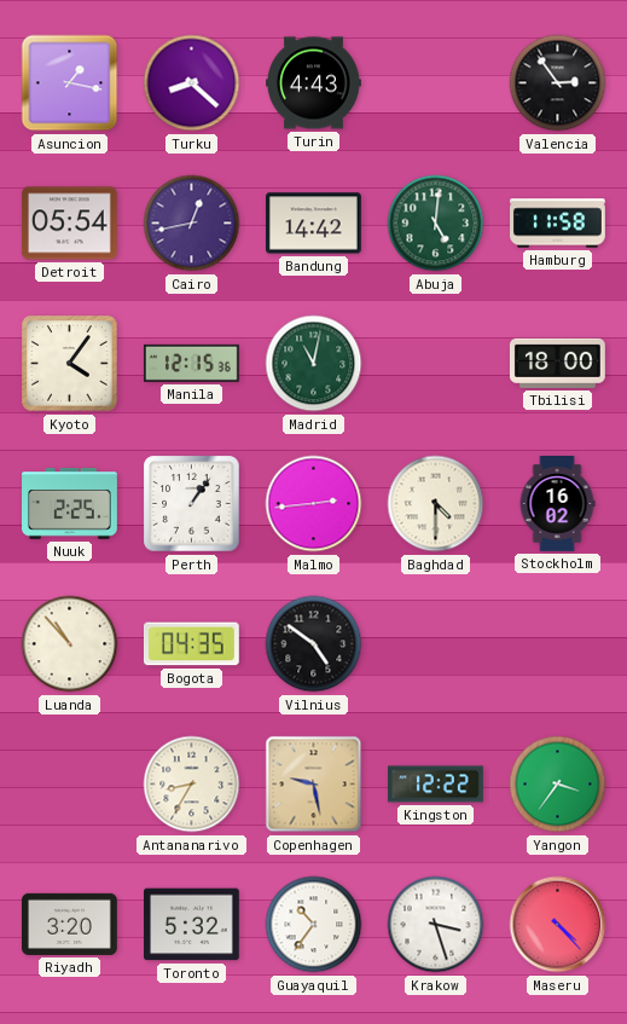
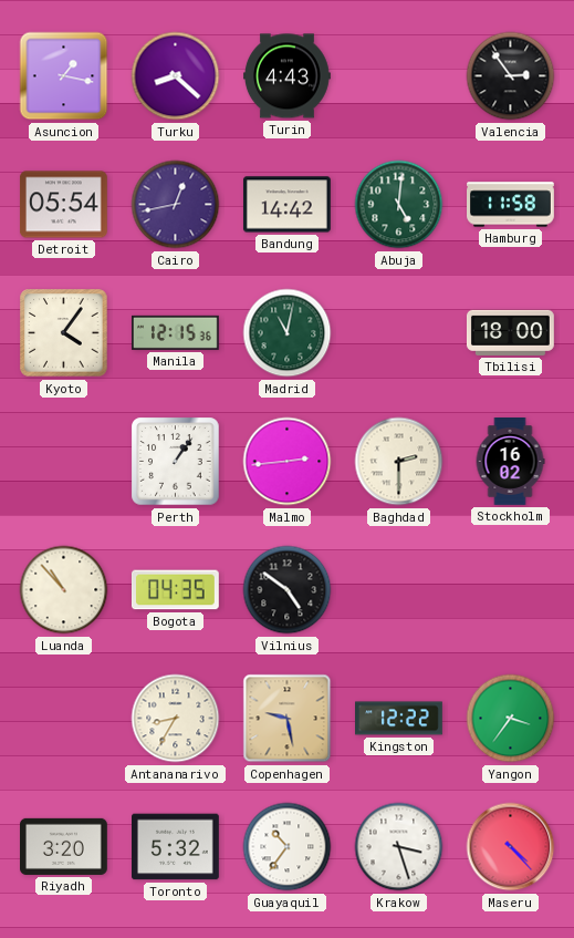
Nuuk: 2:25 -> none
Baghdad: 4:30 -> 2:30
